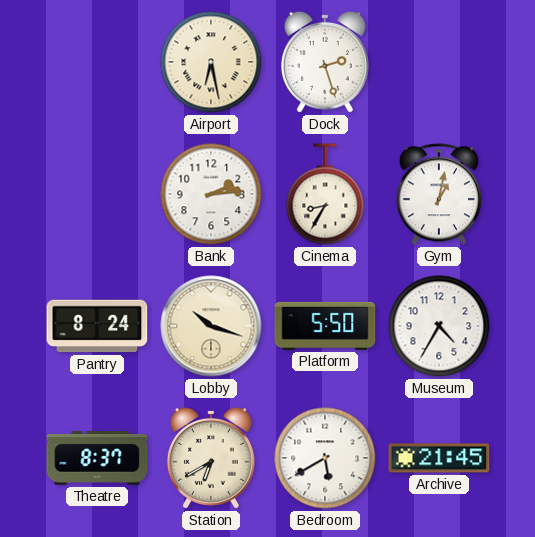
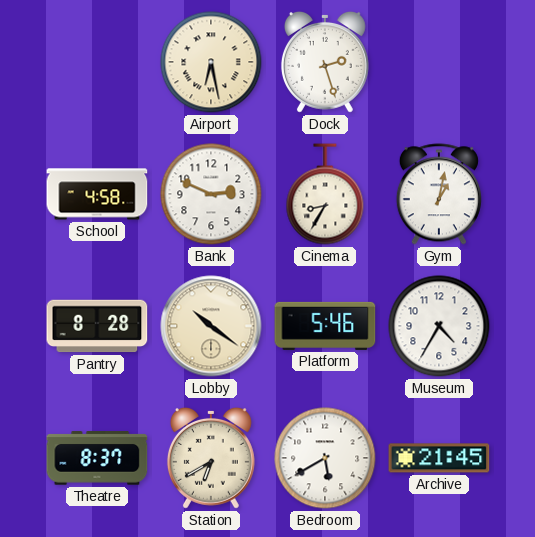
School: none -> 4:58
Bank: 2:14 -> 2:49
Pantry: 8:24 -> 8:28
Lobby: 10:18 -> 10:21
Platform: 5:50 -> 5:46
